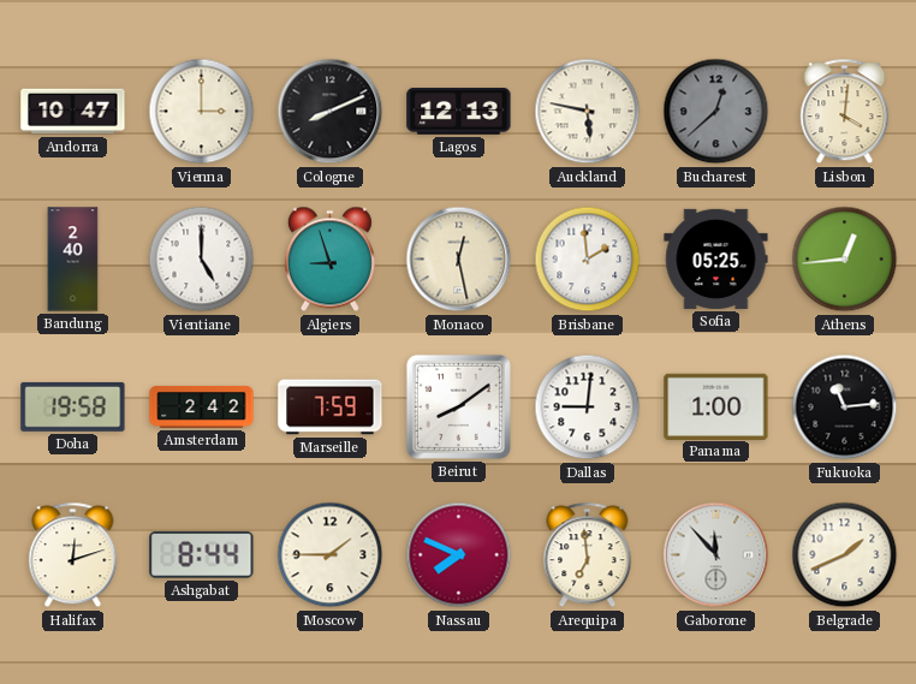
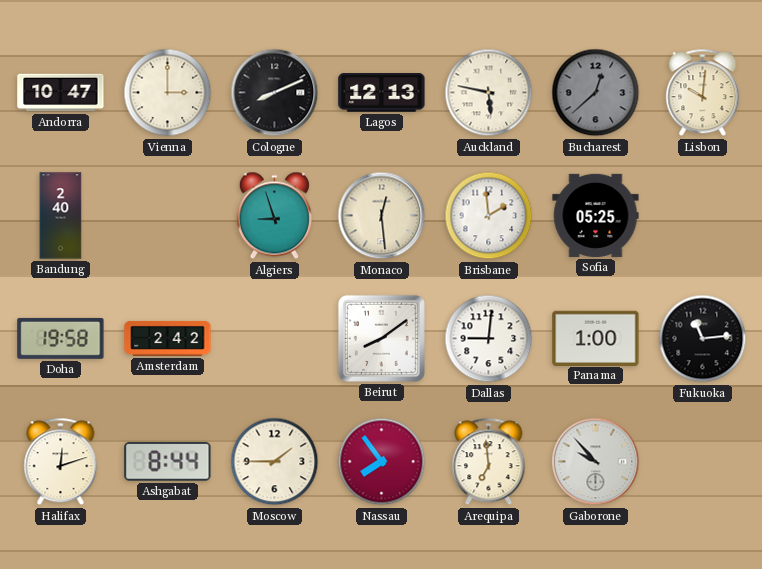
Lisbon: 4:01 -> 10:01
Vientiane: 5:00 -> none
Monaco: 12:28 -> 12:29
Athens: 12:44 -> none
Marseille: 7:59 -> none
Nassau: 7:49 -> 7:54
Gaborone: 11:53 -> 9:53
Belgrade: 1:41 -> none
